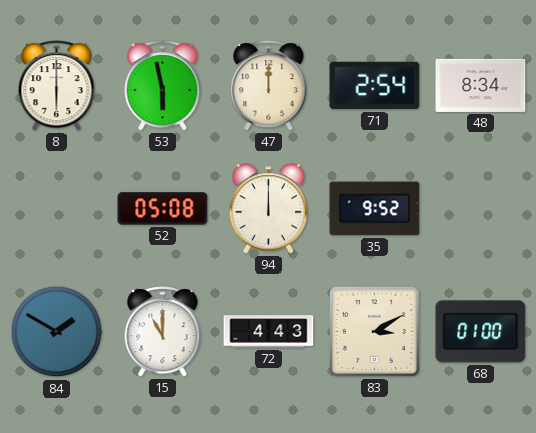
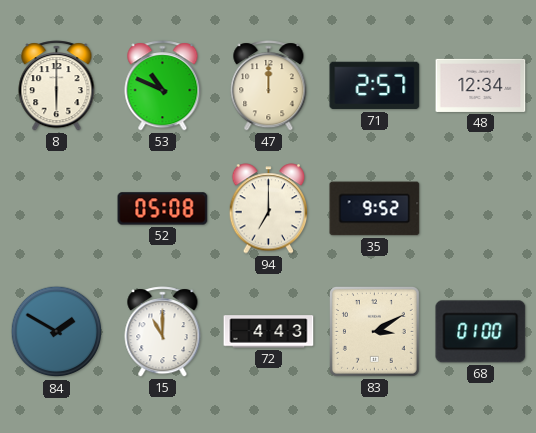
53: 5:58 -> 10:49
71: 2:54 -> 2:57
48: 8:34 -> 12:34
94: 12:00 -> 7:00
